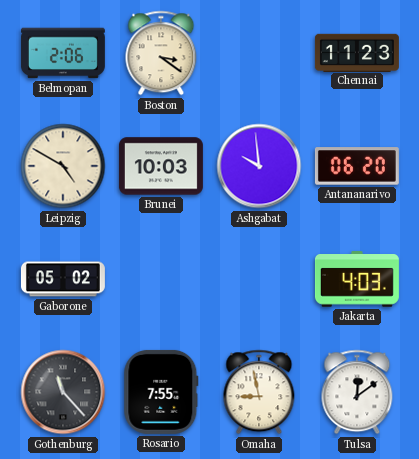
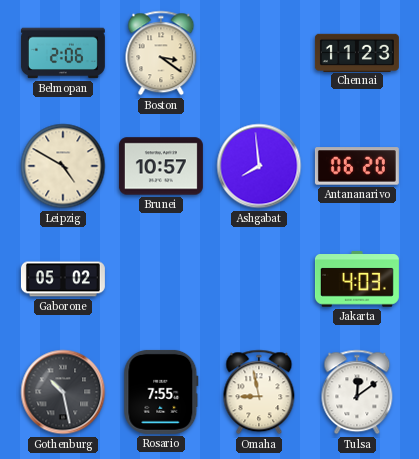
Brunei: 10:03 -> 10:57
Ashgabat: 9:59 -> 7:59
Gothenburg: 11:23 -> 10:28
